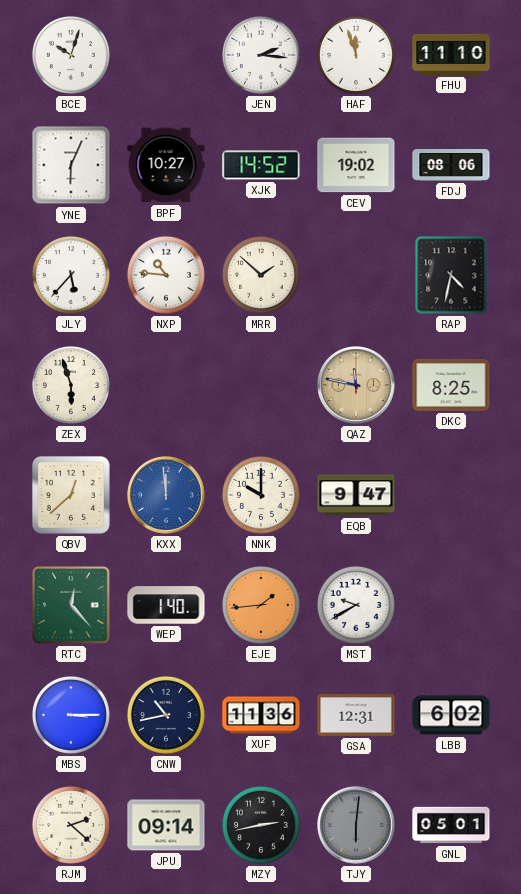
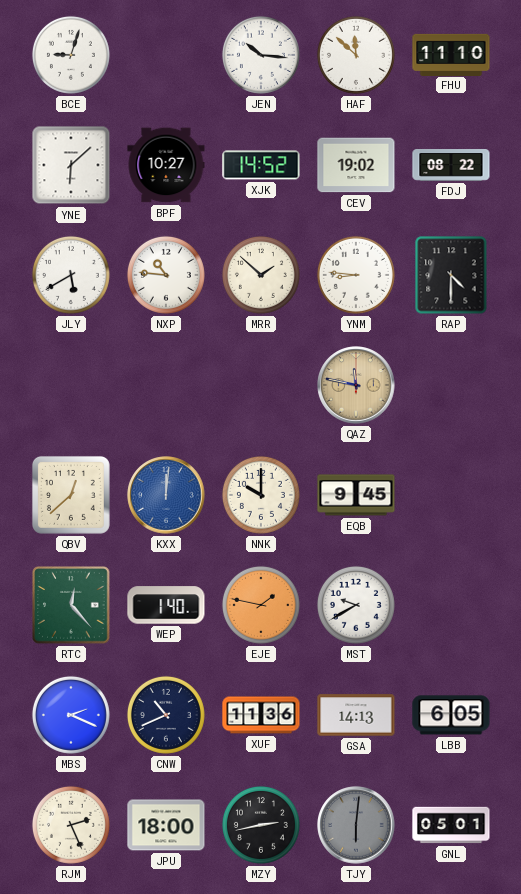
BCE: 10:03 -> 9:03
JEN: 2:16 -> 10:16
HAF: 11:57 -> 11:52
YNE: 6:04 -> 6:08
FDJ: 08:06 -> 08:22
JLY: 5:37 -> 5:40
YNM: none -> 8:46
RAP: 4:32 -> 4:30
ZEX: 5:57 -> none
DKC: 8:25 -> none
KXX: 11:59 -> 12:01
EQB: 9:47 -> 9:45
EJE: 1:44 -> 1:47
MBS: 3:15 -> 2:19
CNW: 10:43 -> 10:41
GSA: 12:31 -> 14:13
LBB: 6:02 -> 6:05
RJM: 2:22 -> 2:26
JPU: 09:14 -> 18:00
